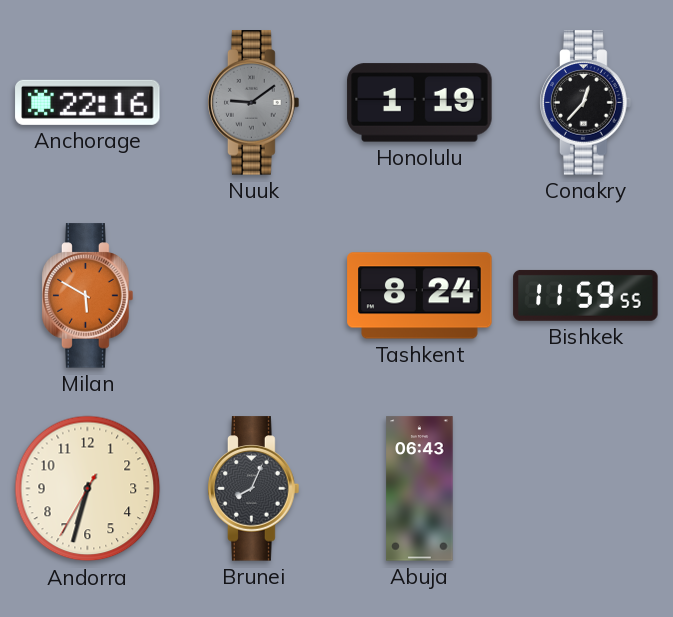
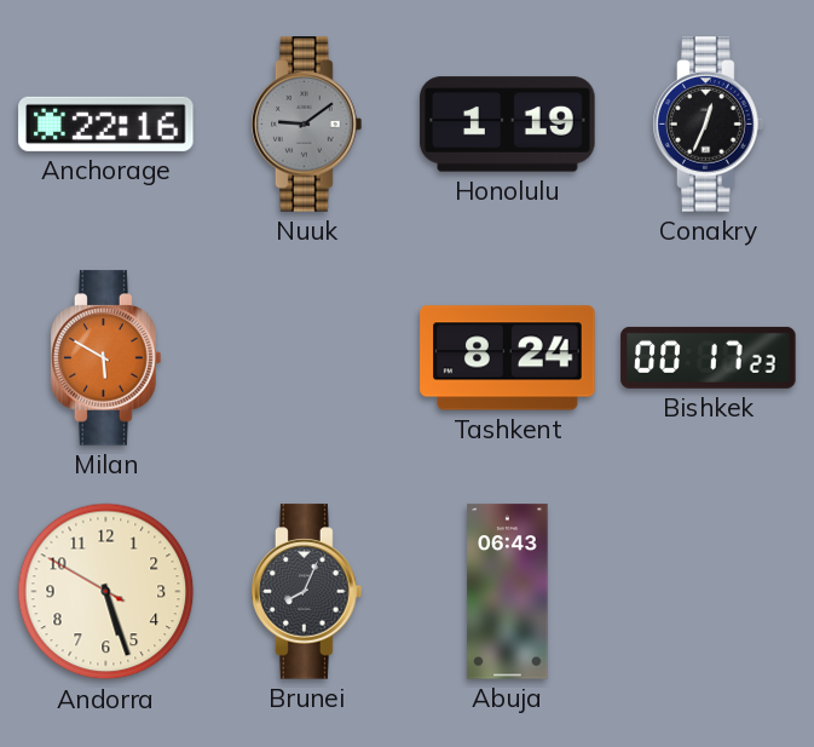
Conakry: 12:37 -> 12:34
Bishkek: 11:59 -> 00:17
Andorra: 6:32 -> 5:26
